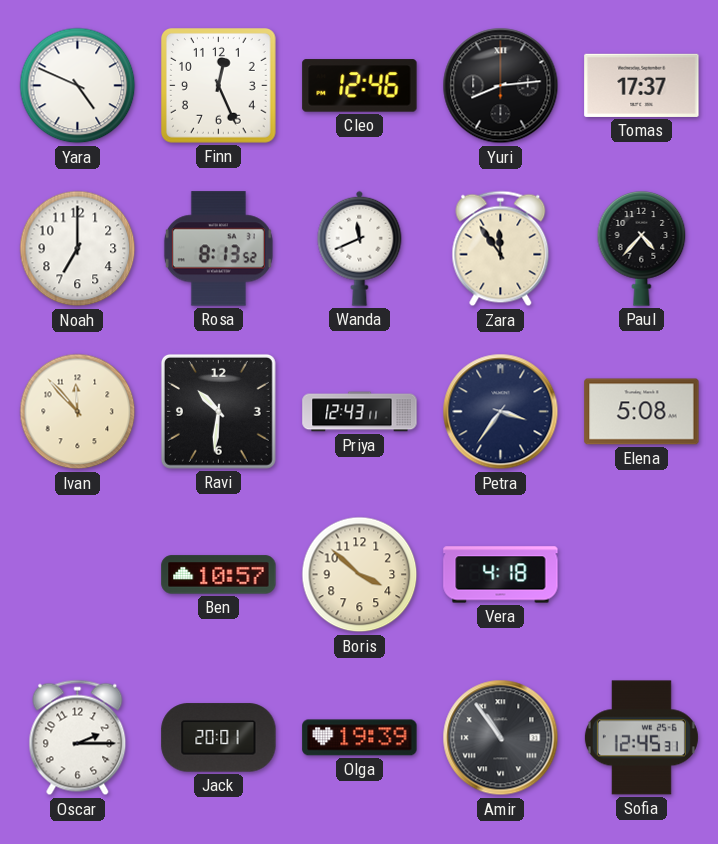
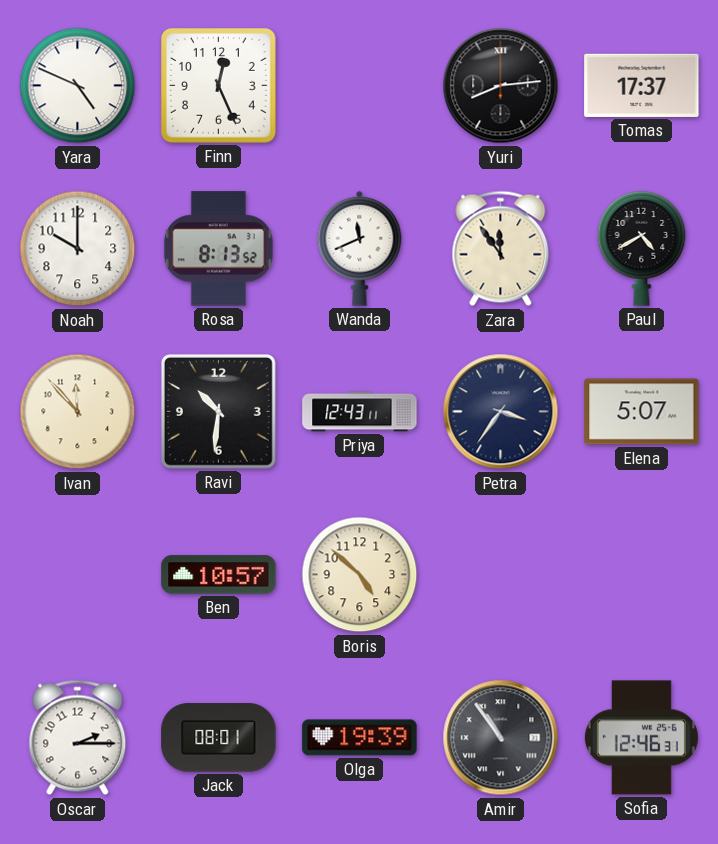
Cleo: 12:46 -> none
Noah: 7:00 -> 10:00
Paul: 4:37 -> 4:40
Elena: 5:08 -> 5:07
Boris: 3:52 -> 4:52
Vera: 4:18 -> none
Jack: 20:01 -> 08:01
Sofia: 12:45 -> 12:46
